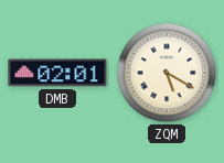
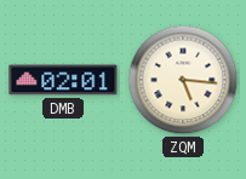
ZQM: 5:20 -> 5:16
